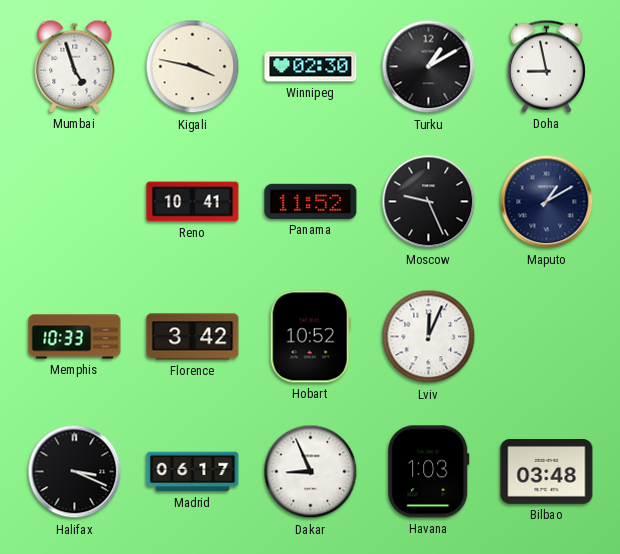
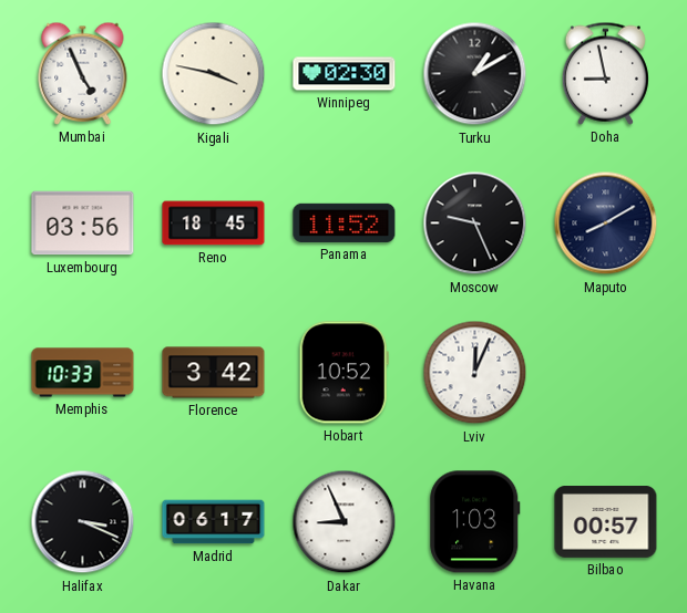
Mumbai: 4:57 -> 4:56
Luxembourg: none -> 03:56
Reno: 10:41 -> 18:45
Maputo: 1:10 -> 8:10
Bilbao: 03:48 -> 00:57
